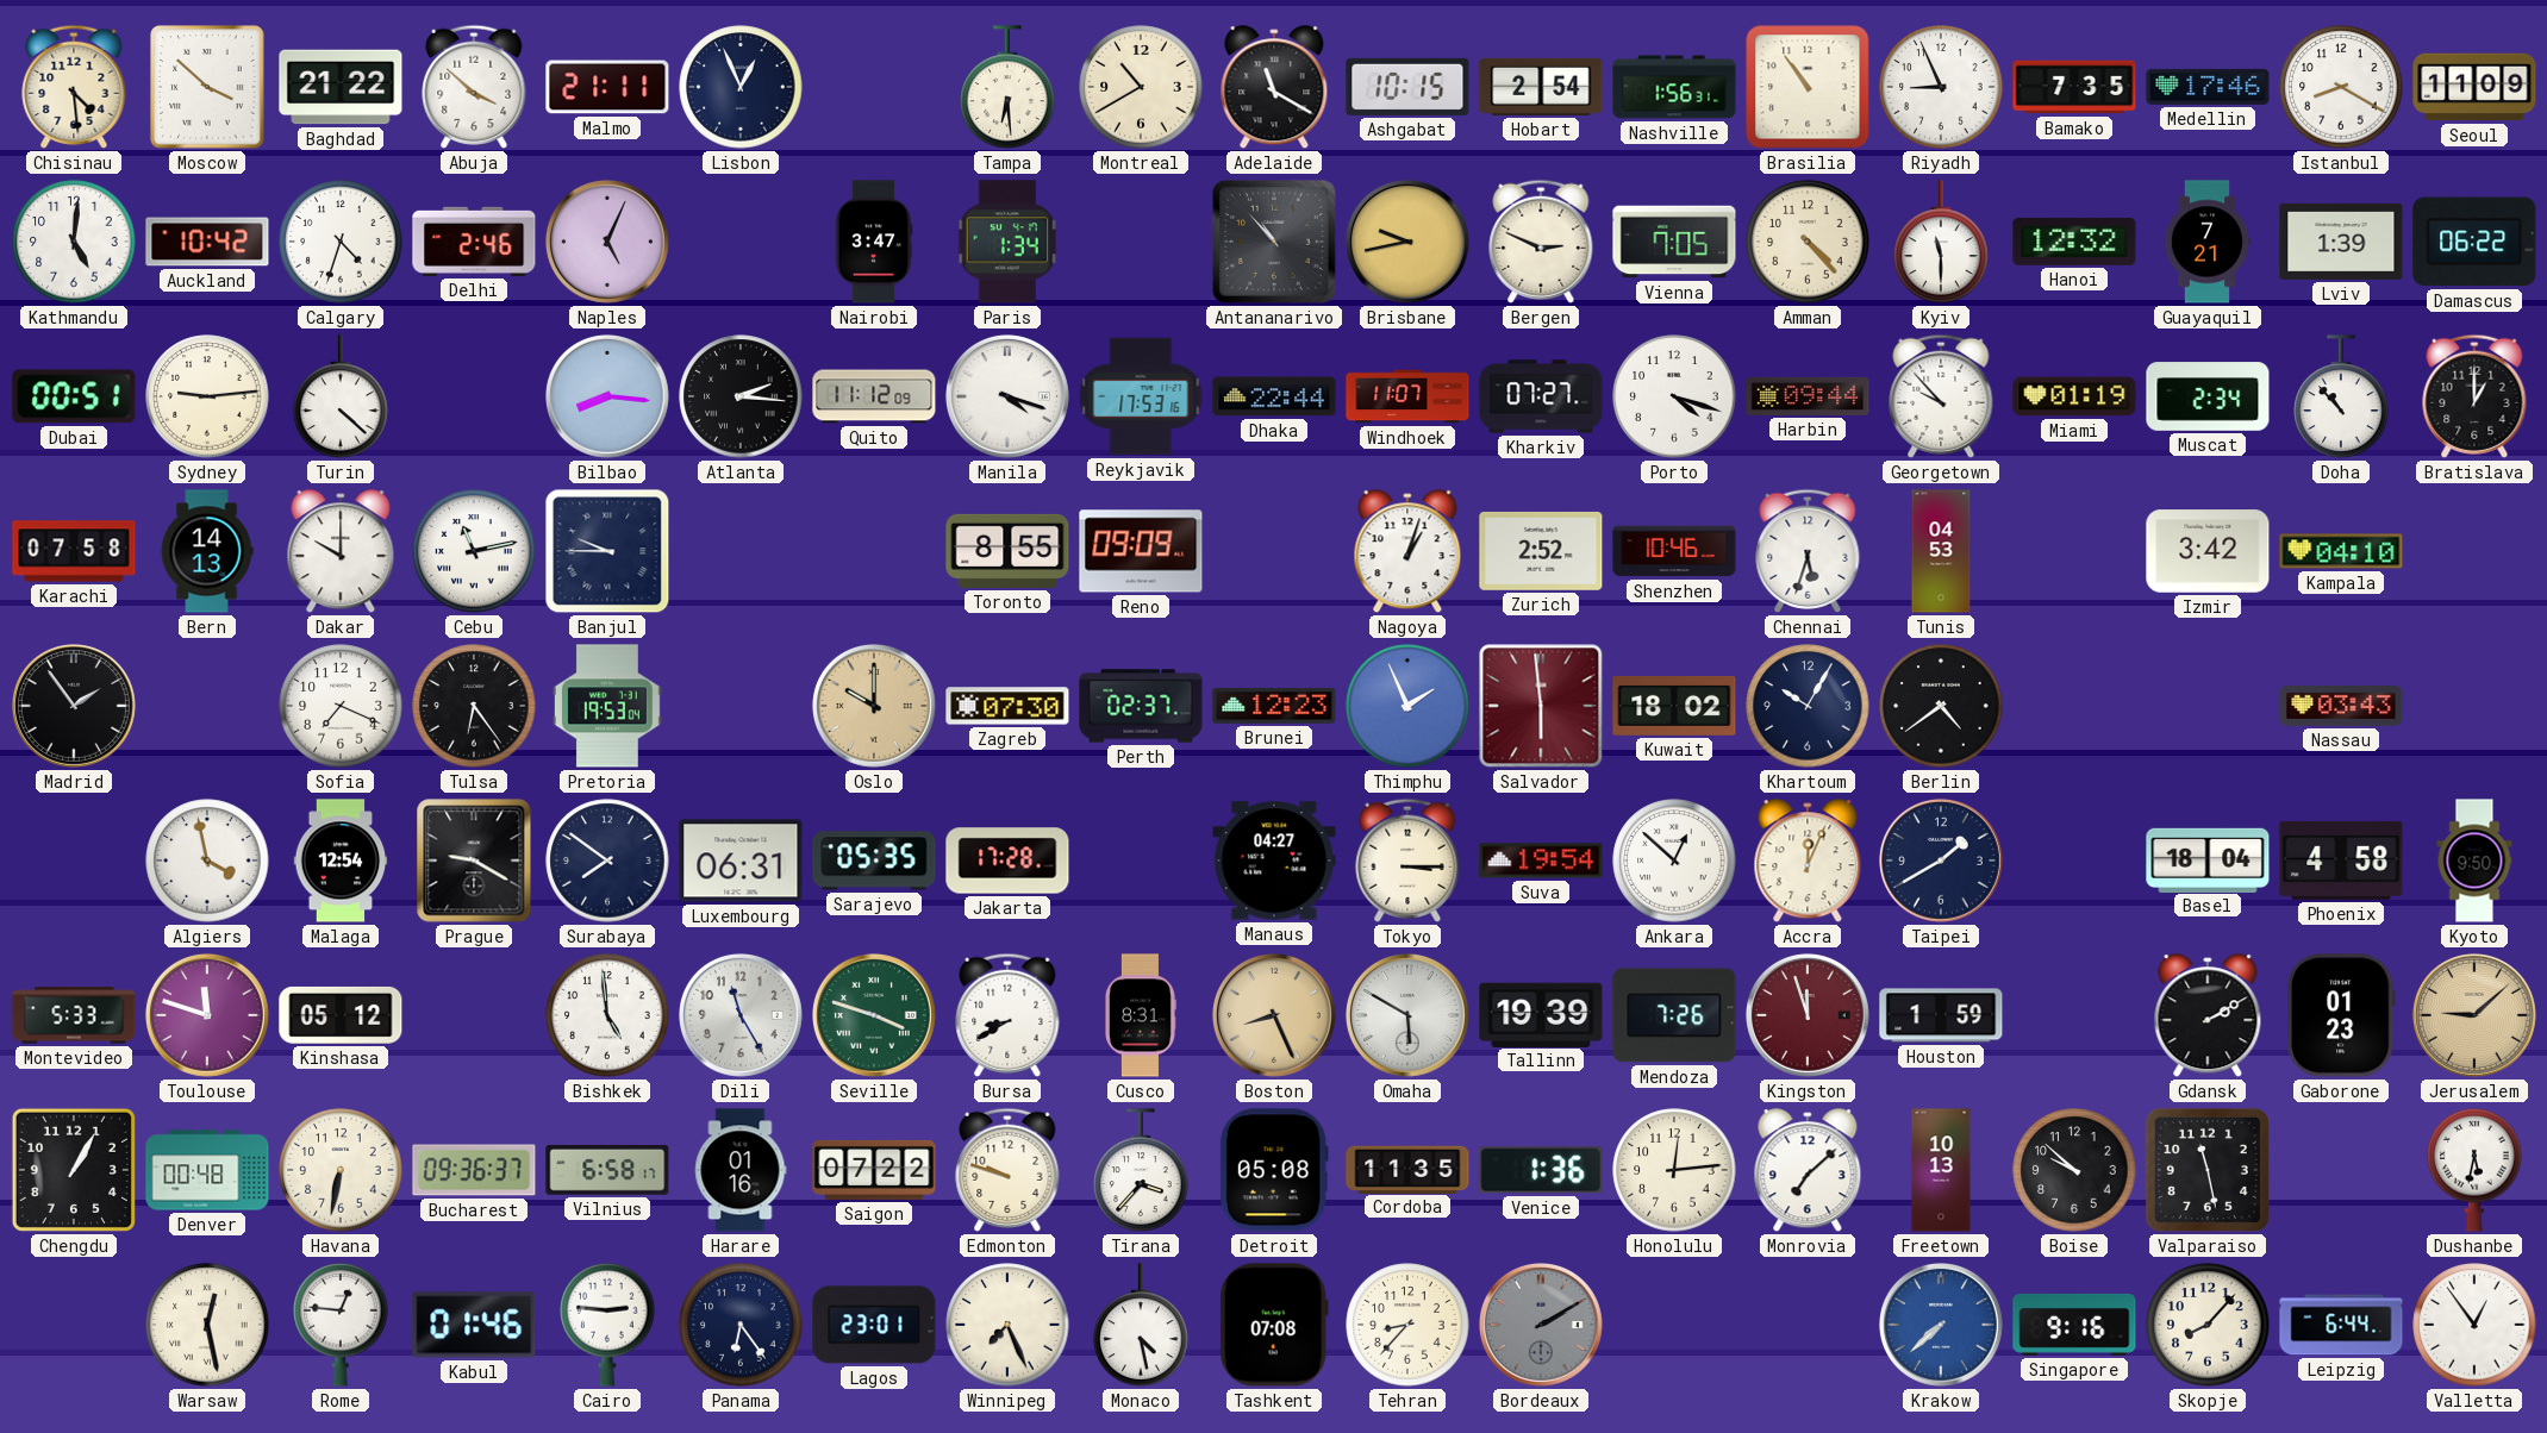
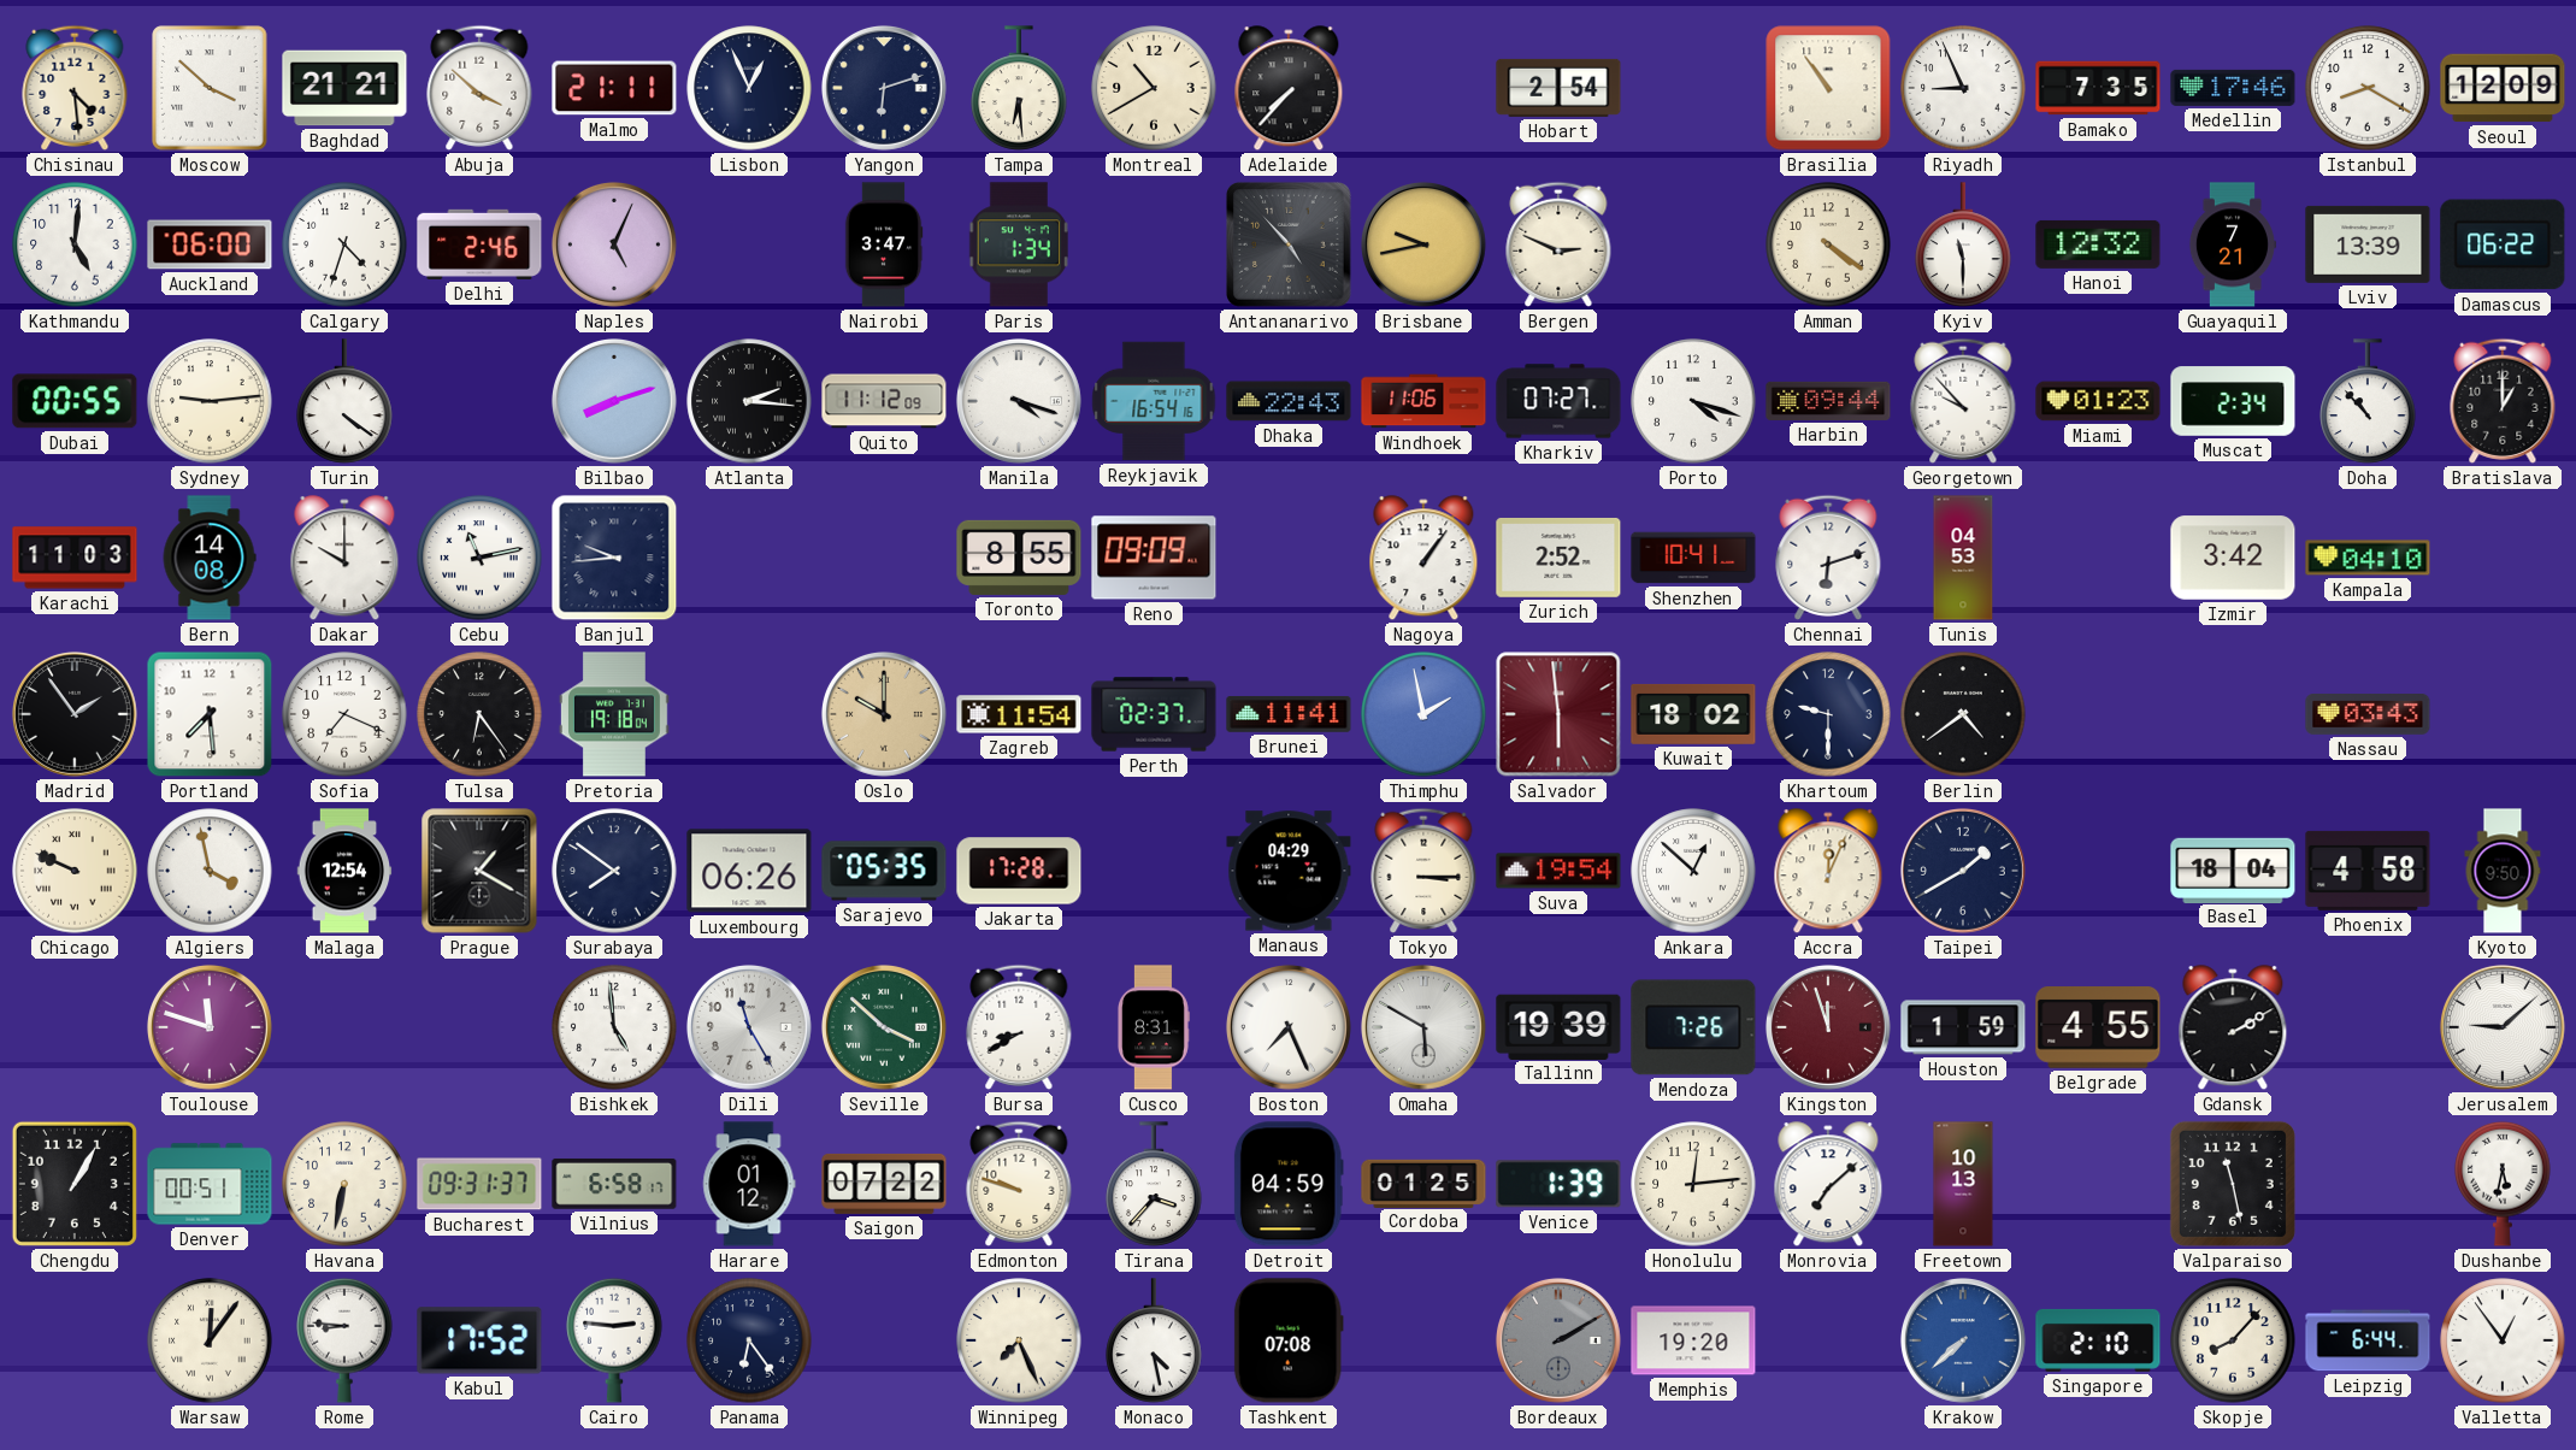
Baghdad: 21:22 -> 21:21
Yangon: none -> 6:12
Adelaide: 11:20 -> 7:37
Ashgabat: 10:15 -> none
Nashville: 1:56 -> none
Seoul: 11:09 -> 12:09
Auckland: 10:42 -> 06:00
Antananarivo: 10:53 -> 4:53
Vienna: 7:05 -> none
Amman: 4:23 -> 4:21
Lviv: 1:39 -> 13:39
Dubai: 00:51 -> 00:55
Turin: 4:22 -> 4:21
Bilbao: 8:16 -> 8:12
Reykjavik: 17:53 -> 16:54
Dhaka: 22:44 -> 22:43
Windhoek: 11:07 -> 11:06
Miami: 01:19 -> 01:23
Karachi: 07:58 -> 11:03
Bern: 14:13 -> 14:08
Banjul: 9:45 -> 9:44
Nagoya: 1:03 -> 1:06
Shenzhen: 10:46 -> 10:41
Chennai: 5:33 -> 6:12
Portland: none -> 7:29
Pretoria: 19:53 -> 19:18
Zagreb: 07:30 -> 11:54
Brunei: 12:23 -> 11:41
Thimphu: 1:56 -> 1:58
Khartoum: 10:05 -> 9:30
Chicago: none -> 9:49
Prague: 9:20 -> 1:20
Luxembourg: 06:31 -> 06:26
Manaus: 04:27 -> 04:29
Montevideo: 5:33 -> none
Kinshasa: 05:12 -> none
Seville: 3:48 -> 3:52
Boston: 8:26 -> 7:26
Boston dial: champagne -> white
Belgrade: none -> 4:55
Gaborone: 01:23 -> none
Jerusalem dial: champagne -> white
Denver: 00:48 -> 00:51
Bucharest: 09:36 -> 09:31
Harare: 01:16 -> 01:12
Detroit: 05:08 -> 04:59
Cordoba: 11:35 -> 01:25
Venice: 1:36 -> 1:39
Boise: 9:52 -> none
Warsaw: 12:28 -> 12:06
Rome: 12:46 -> 8:46
Kabul: 01:46 -> 17:52
Lagos: 23:01 -> none
Tehran: 8:37 -> none
Memphis: none -> 19:20
Singapore: 9:16 -> 2:10
